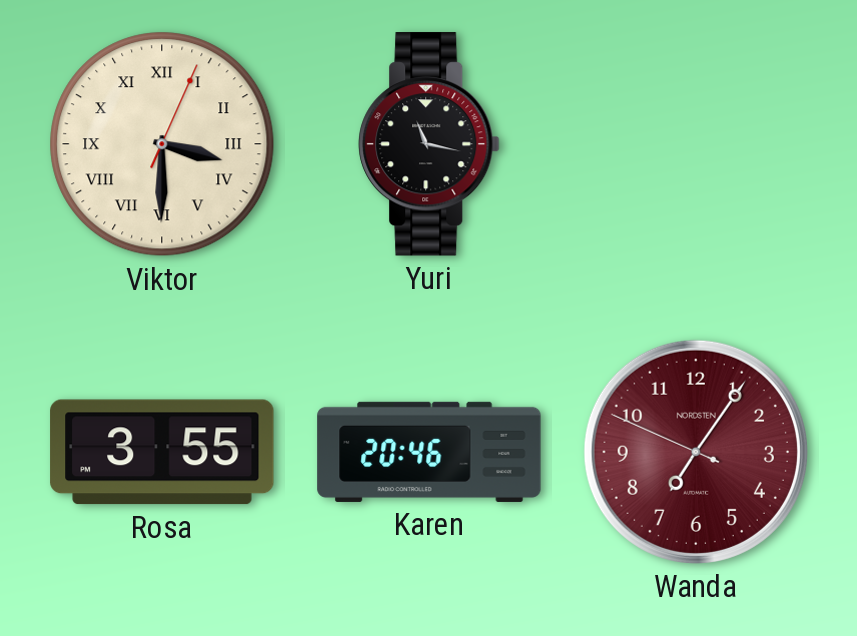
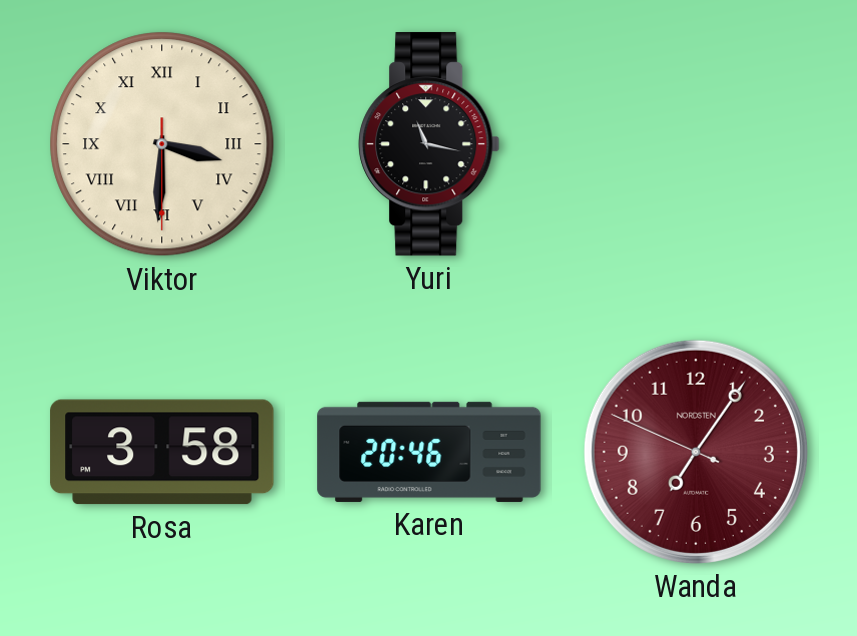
Viktor: 3:30:04 -> 3:30:30
Rosa: 3:55 -> 3:58
